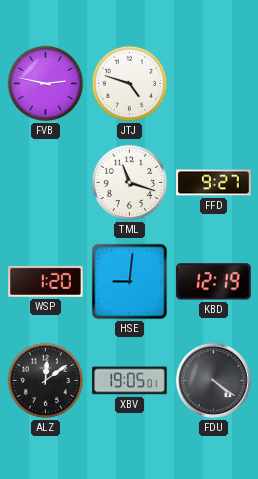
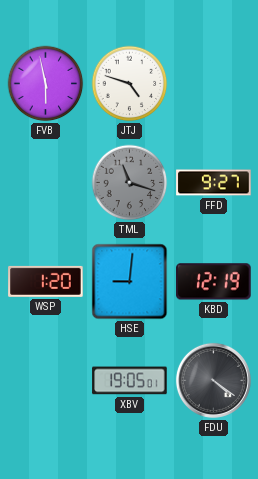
FVB: 2:47 -> 5:58
TML dial: white -> grey
ALZ: 12:09 -> none
